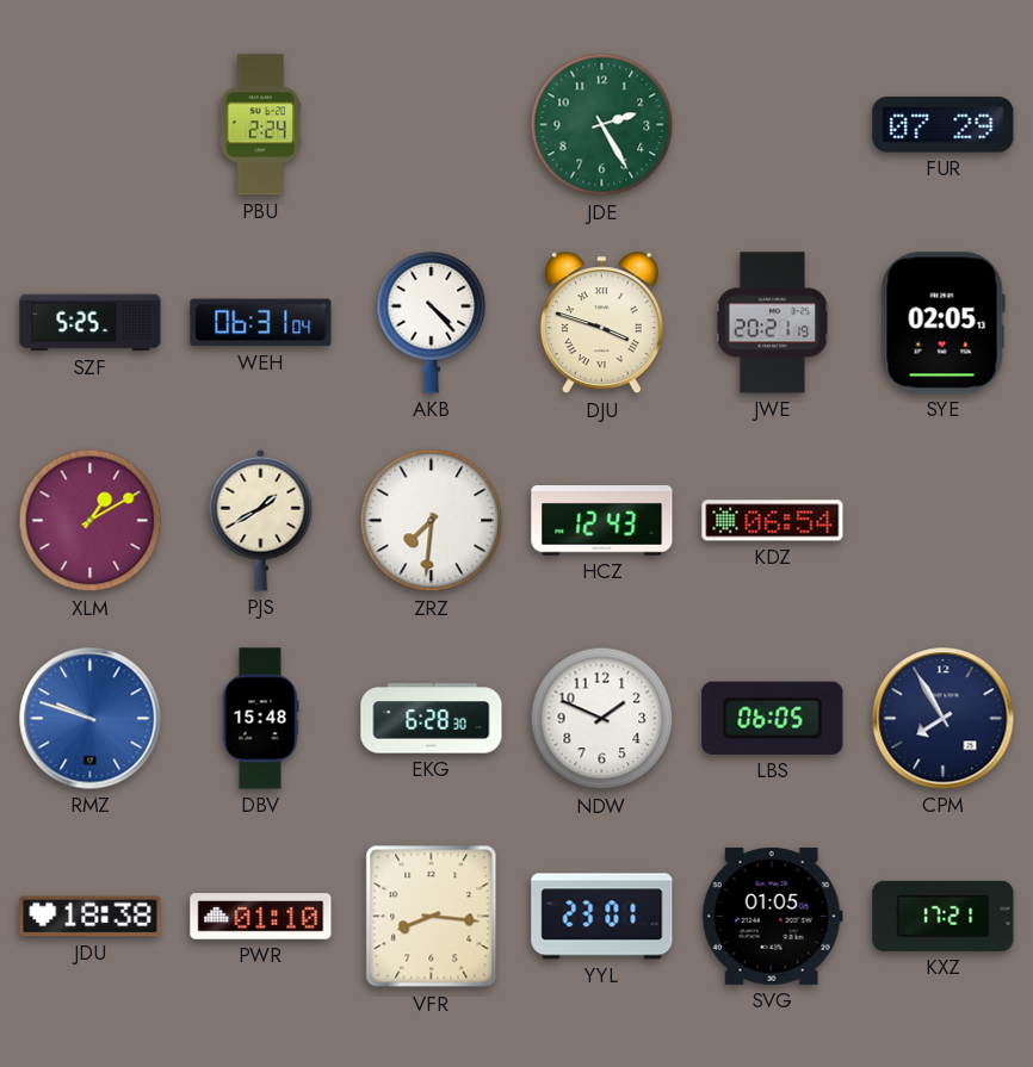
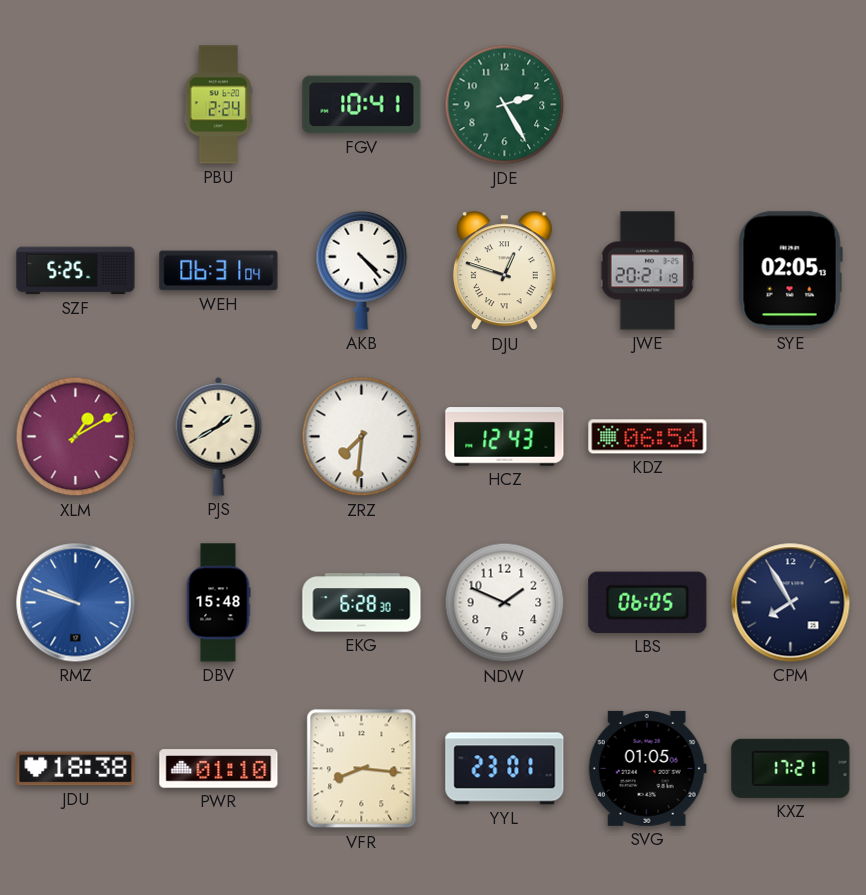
FGV: none -> 10:41
FUR: 07:29 -> none
DJU: 3:48 -> 12:48
